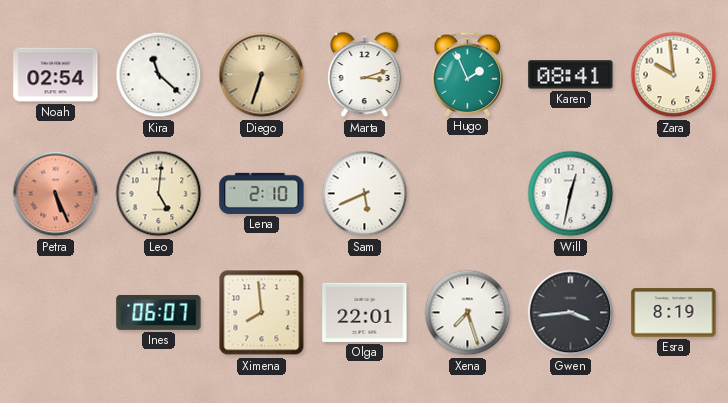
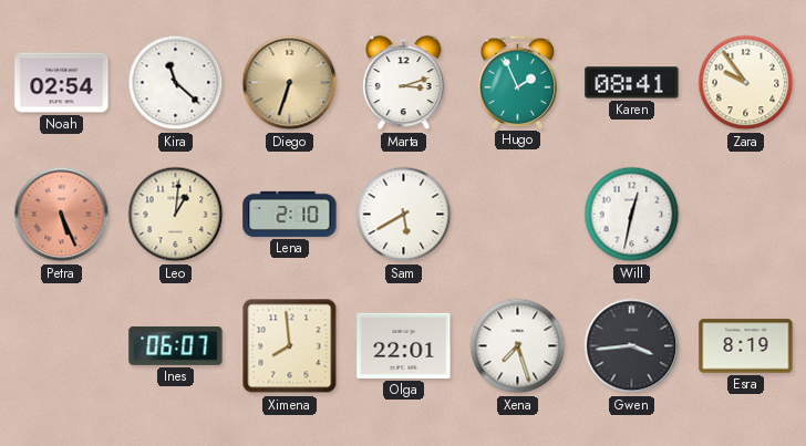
Zara: 9:59 -> 9:54
Leo: 5:01 -> 1:01
Sam: 5:41 -> 5:40
